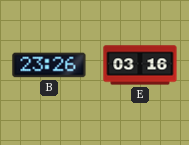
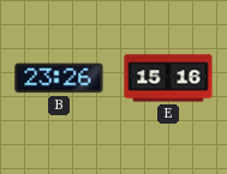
E: 03:16 -> 15:16
